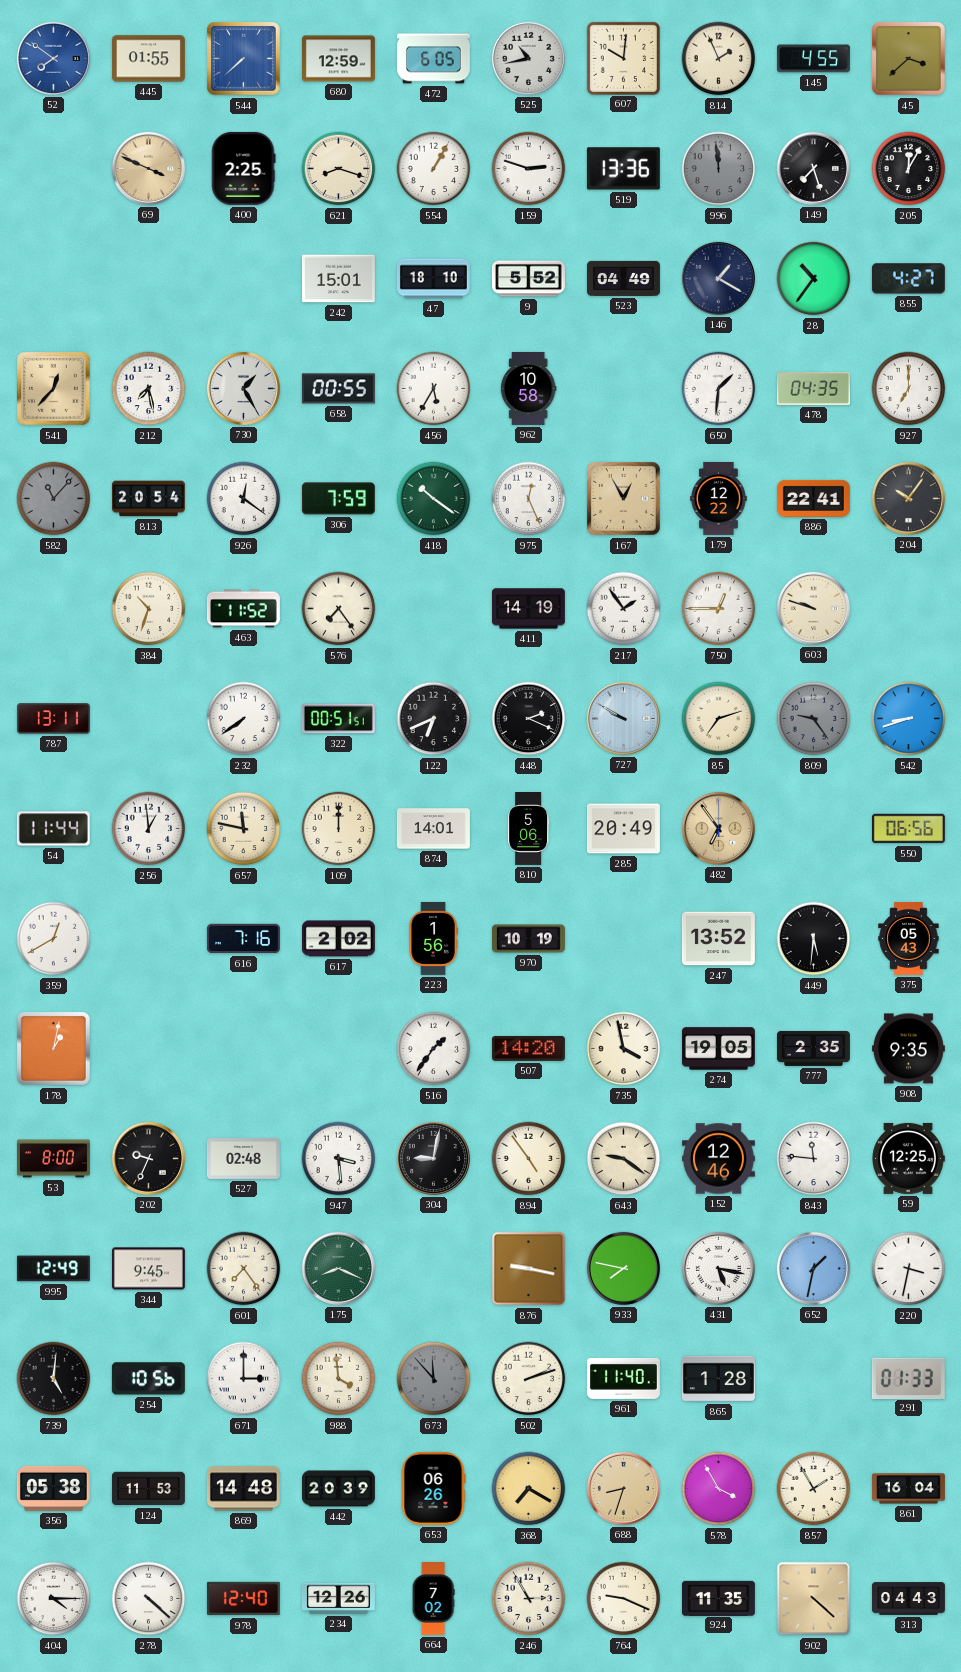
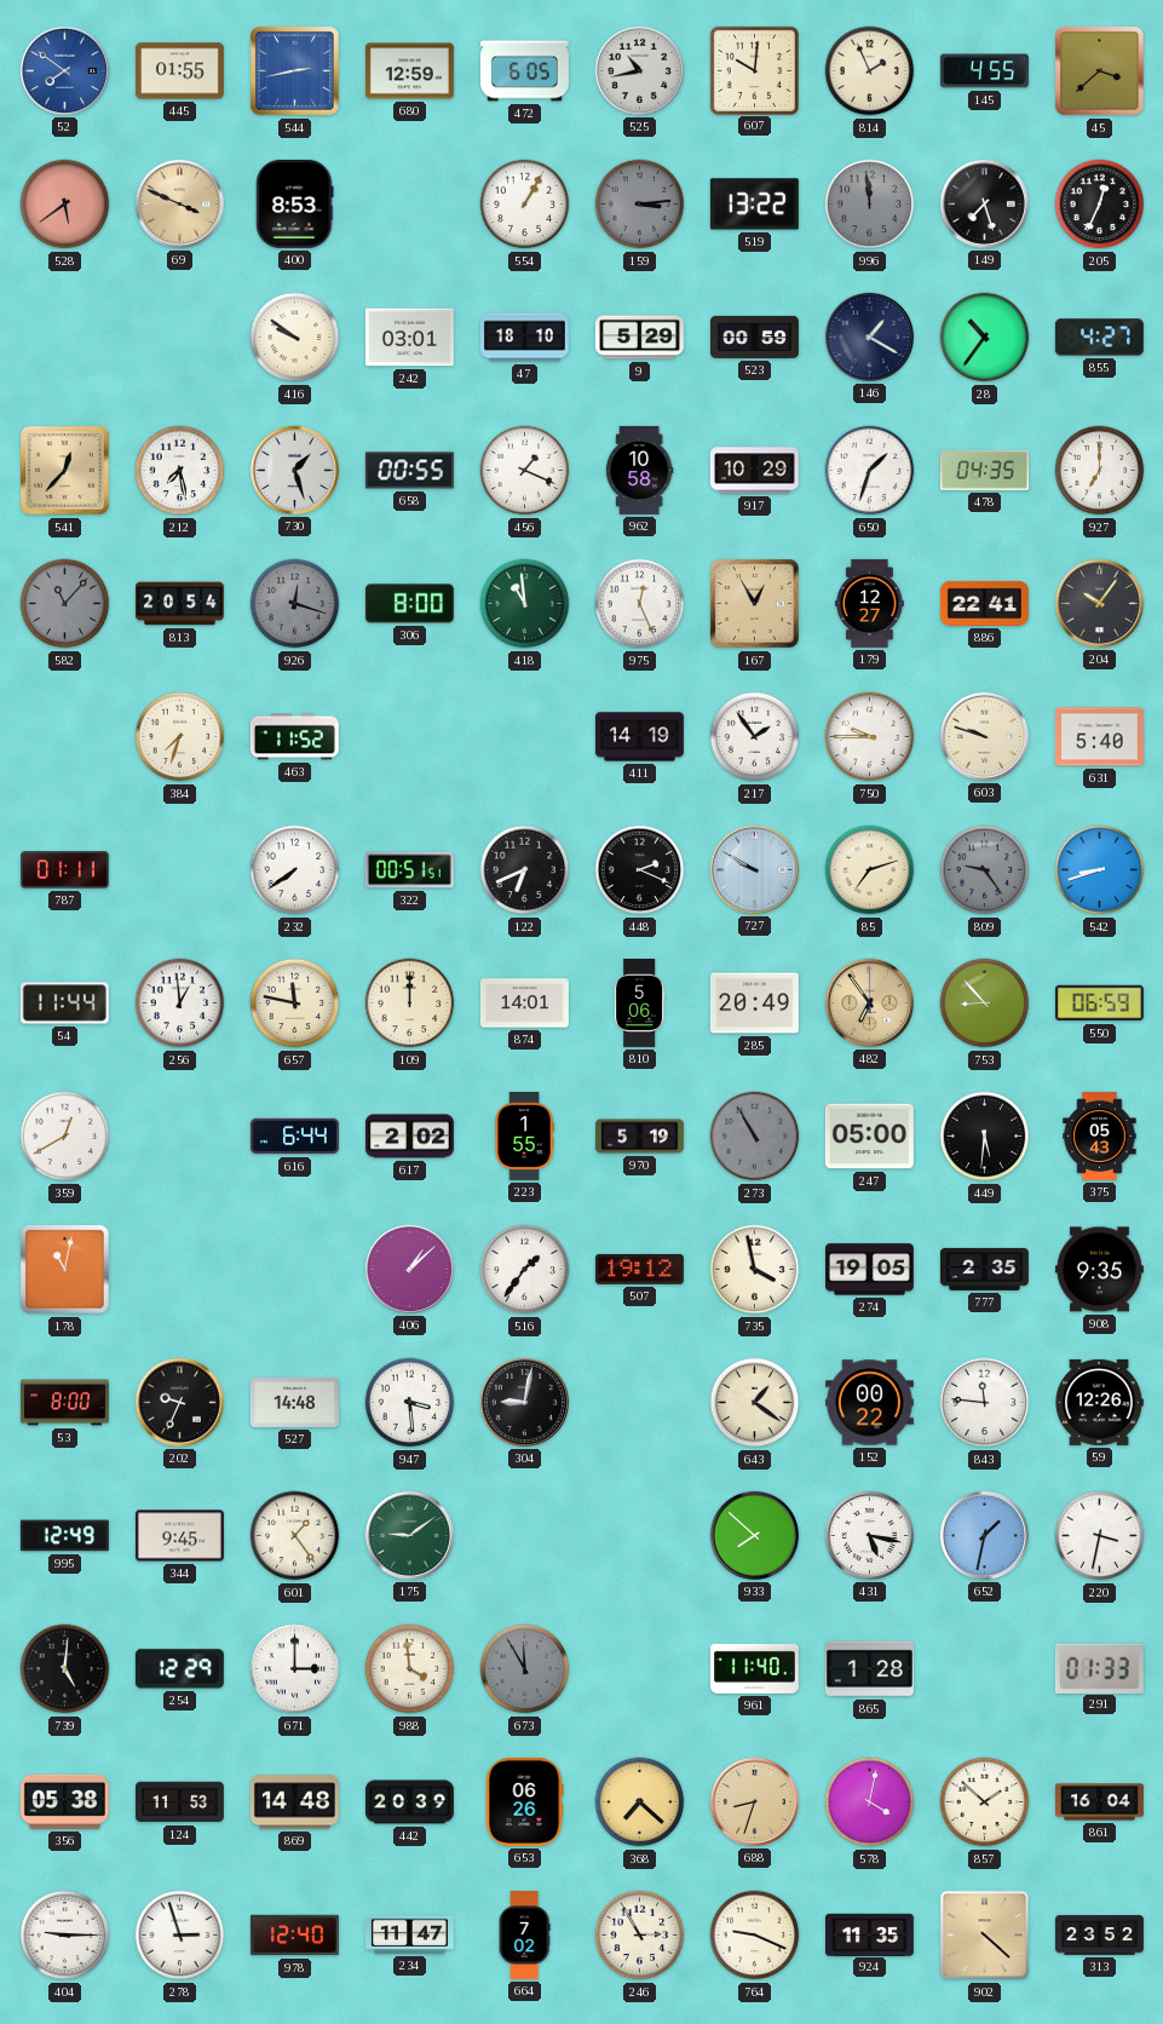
544: 7:38 -> 2:43
528: none -> 5:39
400: 2:25 -> 8:53
621: 8:18 -> none
159: 2:48 -> 3:14
159 dial: white -> grey
519: 13:36 -> 13:22
205: 12:05 -> 12:34
416: none -> 9:51
242: 15:01 -> 03:01
9: 5:52 -> 5:29
523: 04:49 -> 00:59
730: 1:25 -> 1:27
456: 5:35 -> 1:19
917: none -> 10:29
650: 1:31 -> 1:33
926: 12:21 -> 12:18
926 dial: white -> grey
306: 7:59 -> 8:00
418: 10:21 -> 10:59
179: 12:22 -> 12:27
384: 10:33 -> 7:33
576: 7:24 -> none
750: 12:45 -> 9:45
631: none -> 5:40
787: 13:11 -> 01:11
753: none -> 8:53
550: 06:56 -> 06:59
616: 7:16 -> 6:44
223: 1:56 -> 1:55
970: 10:19 -> 5:19
273: none -> 10:55
247: 13:52 -> 05:00
178: 1:02 -> 11:02
406: none -> 1:08
507: 14:20 -> 19:12
527: 02:48 -> 14:48
894: 4:54 -> none
643: 9:21 -> 1:21
152: 12:46 -> 00:22
59: 12:25 -> 12:26
601: 7:24 -> 1:24
175: 8:19 -> 9:09
876: 9:17 -> none
933: 7:47 -> 7:52
254: 10:56 -> 12:29
673: 11:53 -> 11:55
502: 2:12 -> none
368: 7:20 -> 7:22
578: 3:55 -> 4:02
857: 1:55 -> 1:52
404: 4:15 -> 9:15
278: 4:22 -> 2:57
234: 12:26 -> 11:47
313: 04:43 -> 23:52
